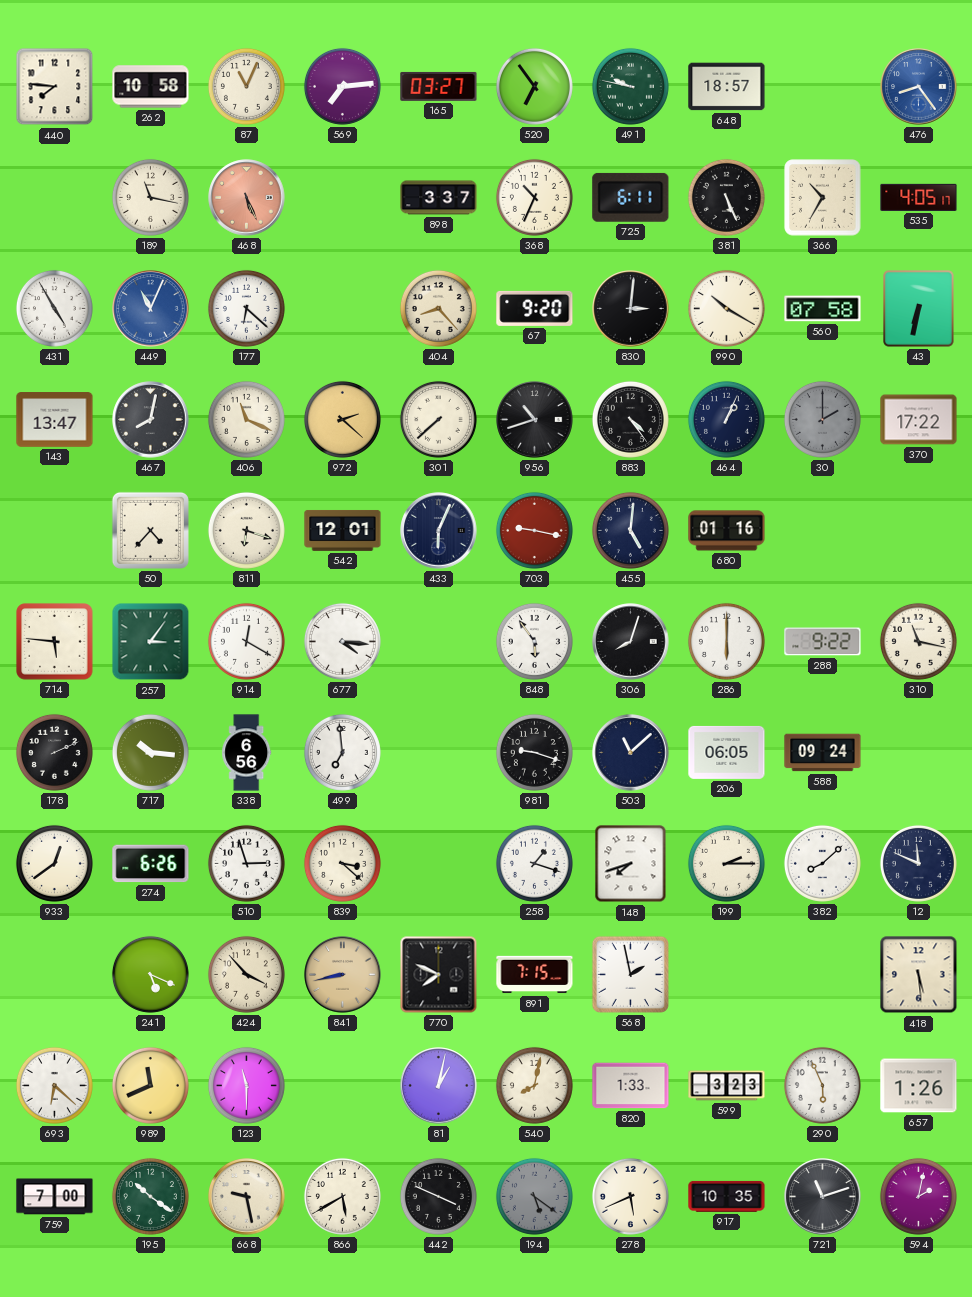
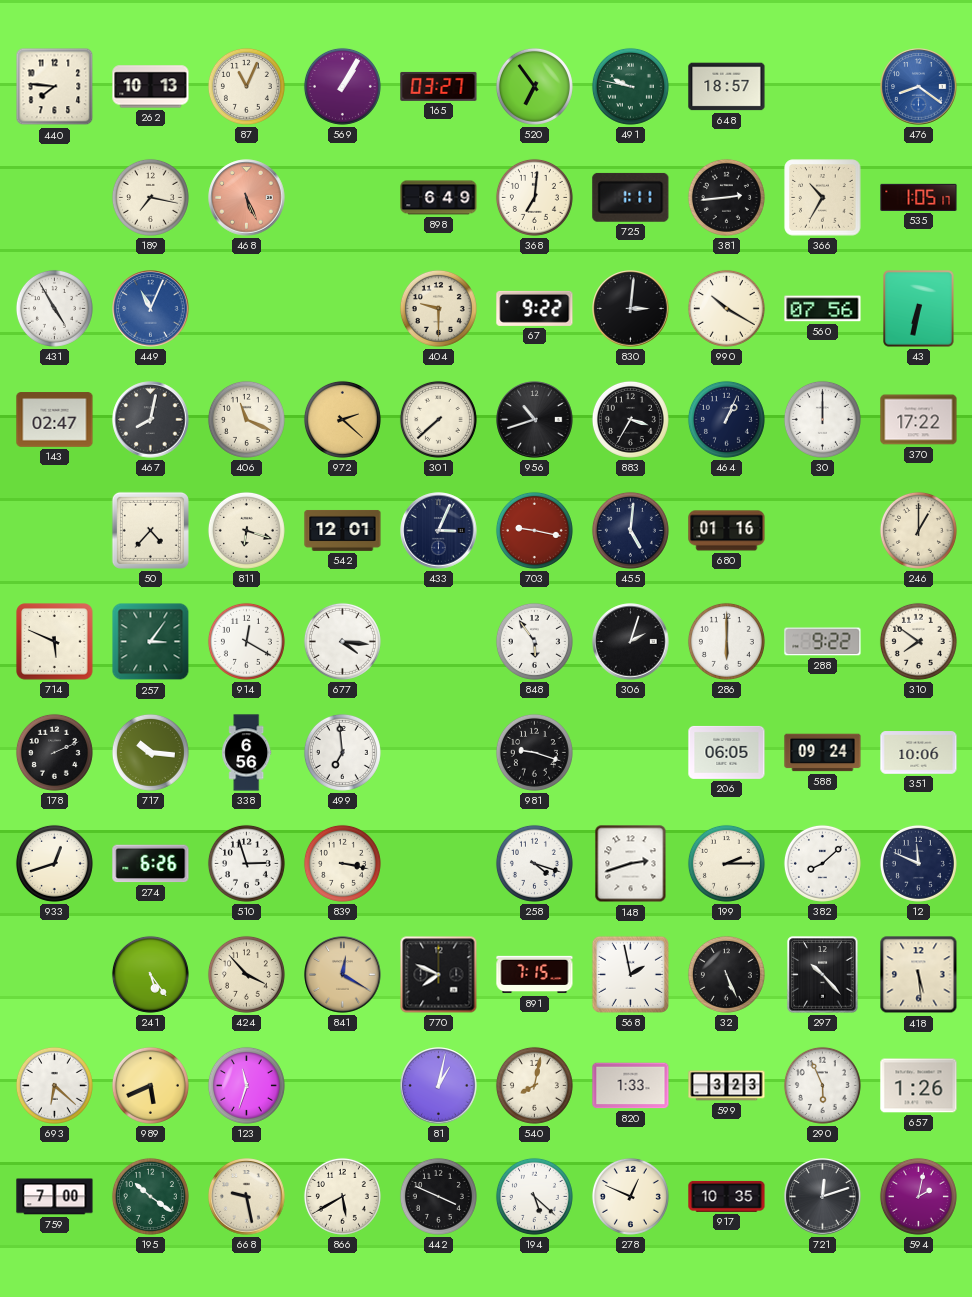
262: 10:58 -> 10:13
569: 7:14 -> 1:05
476: 8:24 -> 8:21
189: 11:17 -> 7:17
898: 3:37 -> 6:49
368: 10:34 -> 7:01
725: 6:11 -> 1:11
381: 5:26 -> 2:44
535: 4:05 -> 1:05
177: 6:22 -> none
404: 8:23 -> 9:30
67: 9:20 -> 9:22
560: 07:58 -> 07:56
143: 13:47 -> 02:47
883: 4:24 -> 3:35
30: 2:00 -> 12:00
30 dial: grey -> white
433: 6:04 -> 3:04
246: none -> 1:00
714: 5:46 -> 5:49
306: 8:03 -> 2:03
310: 11:17 -> 7:51
503: 11:08 -> none
351: none -> 10:06
933: 12:39 -> 12:42
839: 3:22 -> 3:17
258: 1:18 -> 4:18
148: 7:42 -> 2:42
241: 5:19 -> 5:24
841: 8:43 -> 12:20
32: none -> 5:26
297: none -> 10:23
989: 11:41 -> 5:41
123: 11:30 -> 11:33
194: 5:21 -> 5:22
194 dial: grey -> white
278: 5:41 -> 12:49
721: 11:12 -> 12:12
